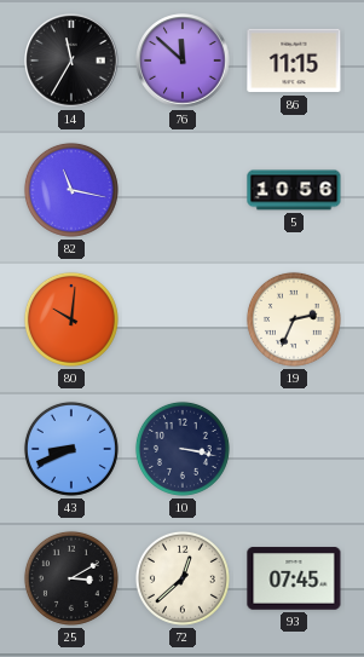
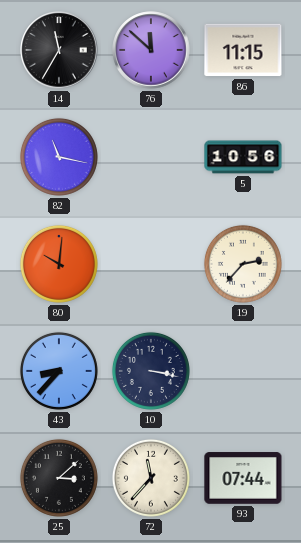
19: 2:34 -> 2:37
43: 8:41 -> 8:37
25: 3:10 -> 3:08
72: 12:38 -> 11:37
93: 07:45 -> 07:44
